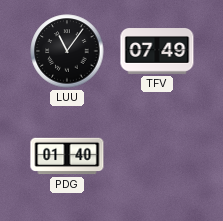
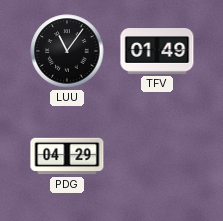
TFV: 07:49 -> 01:49
PDG: 01:40 -> 04:29
